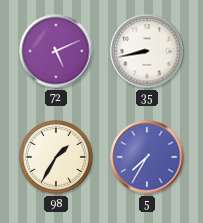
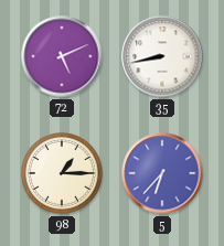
98: 1:35 -> 1:15
5: 7:35 -> 6:37
